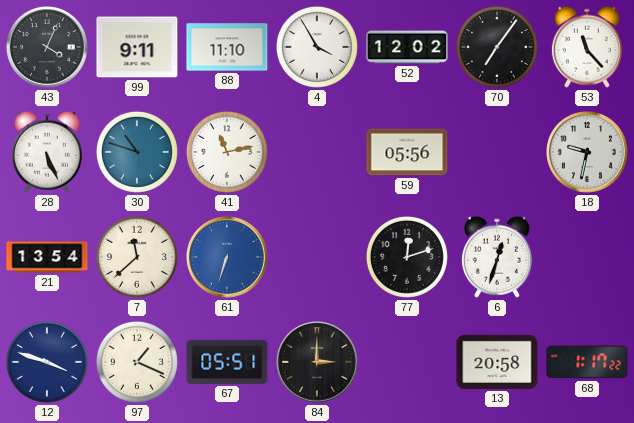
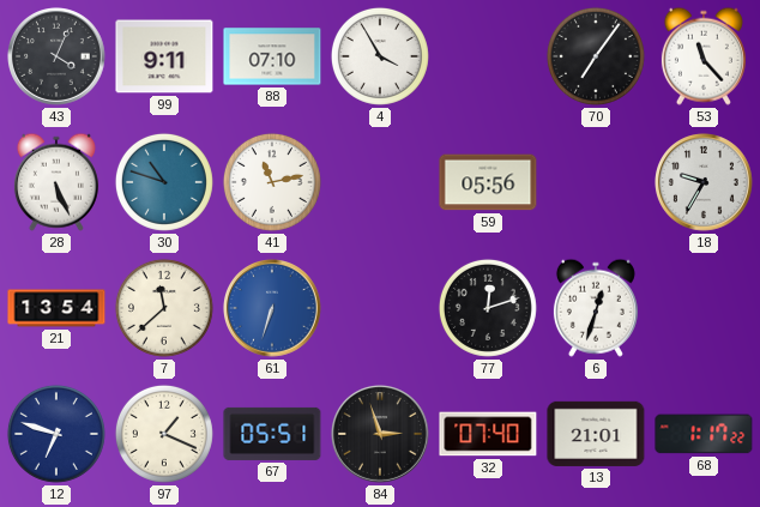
88: 11:10 -> 07:10
52: 12:02 -> none
18: 9:32 -> 9:35
12: 3:48 -> 6:48
84: 3:00 -> 2:57
32: none -> 07:40
13: 20:58 -> 21:01
